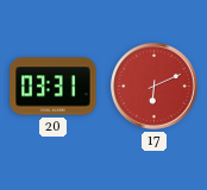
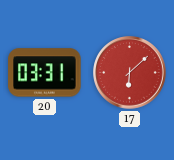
17: 6:11 -> 6:08
